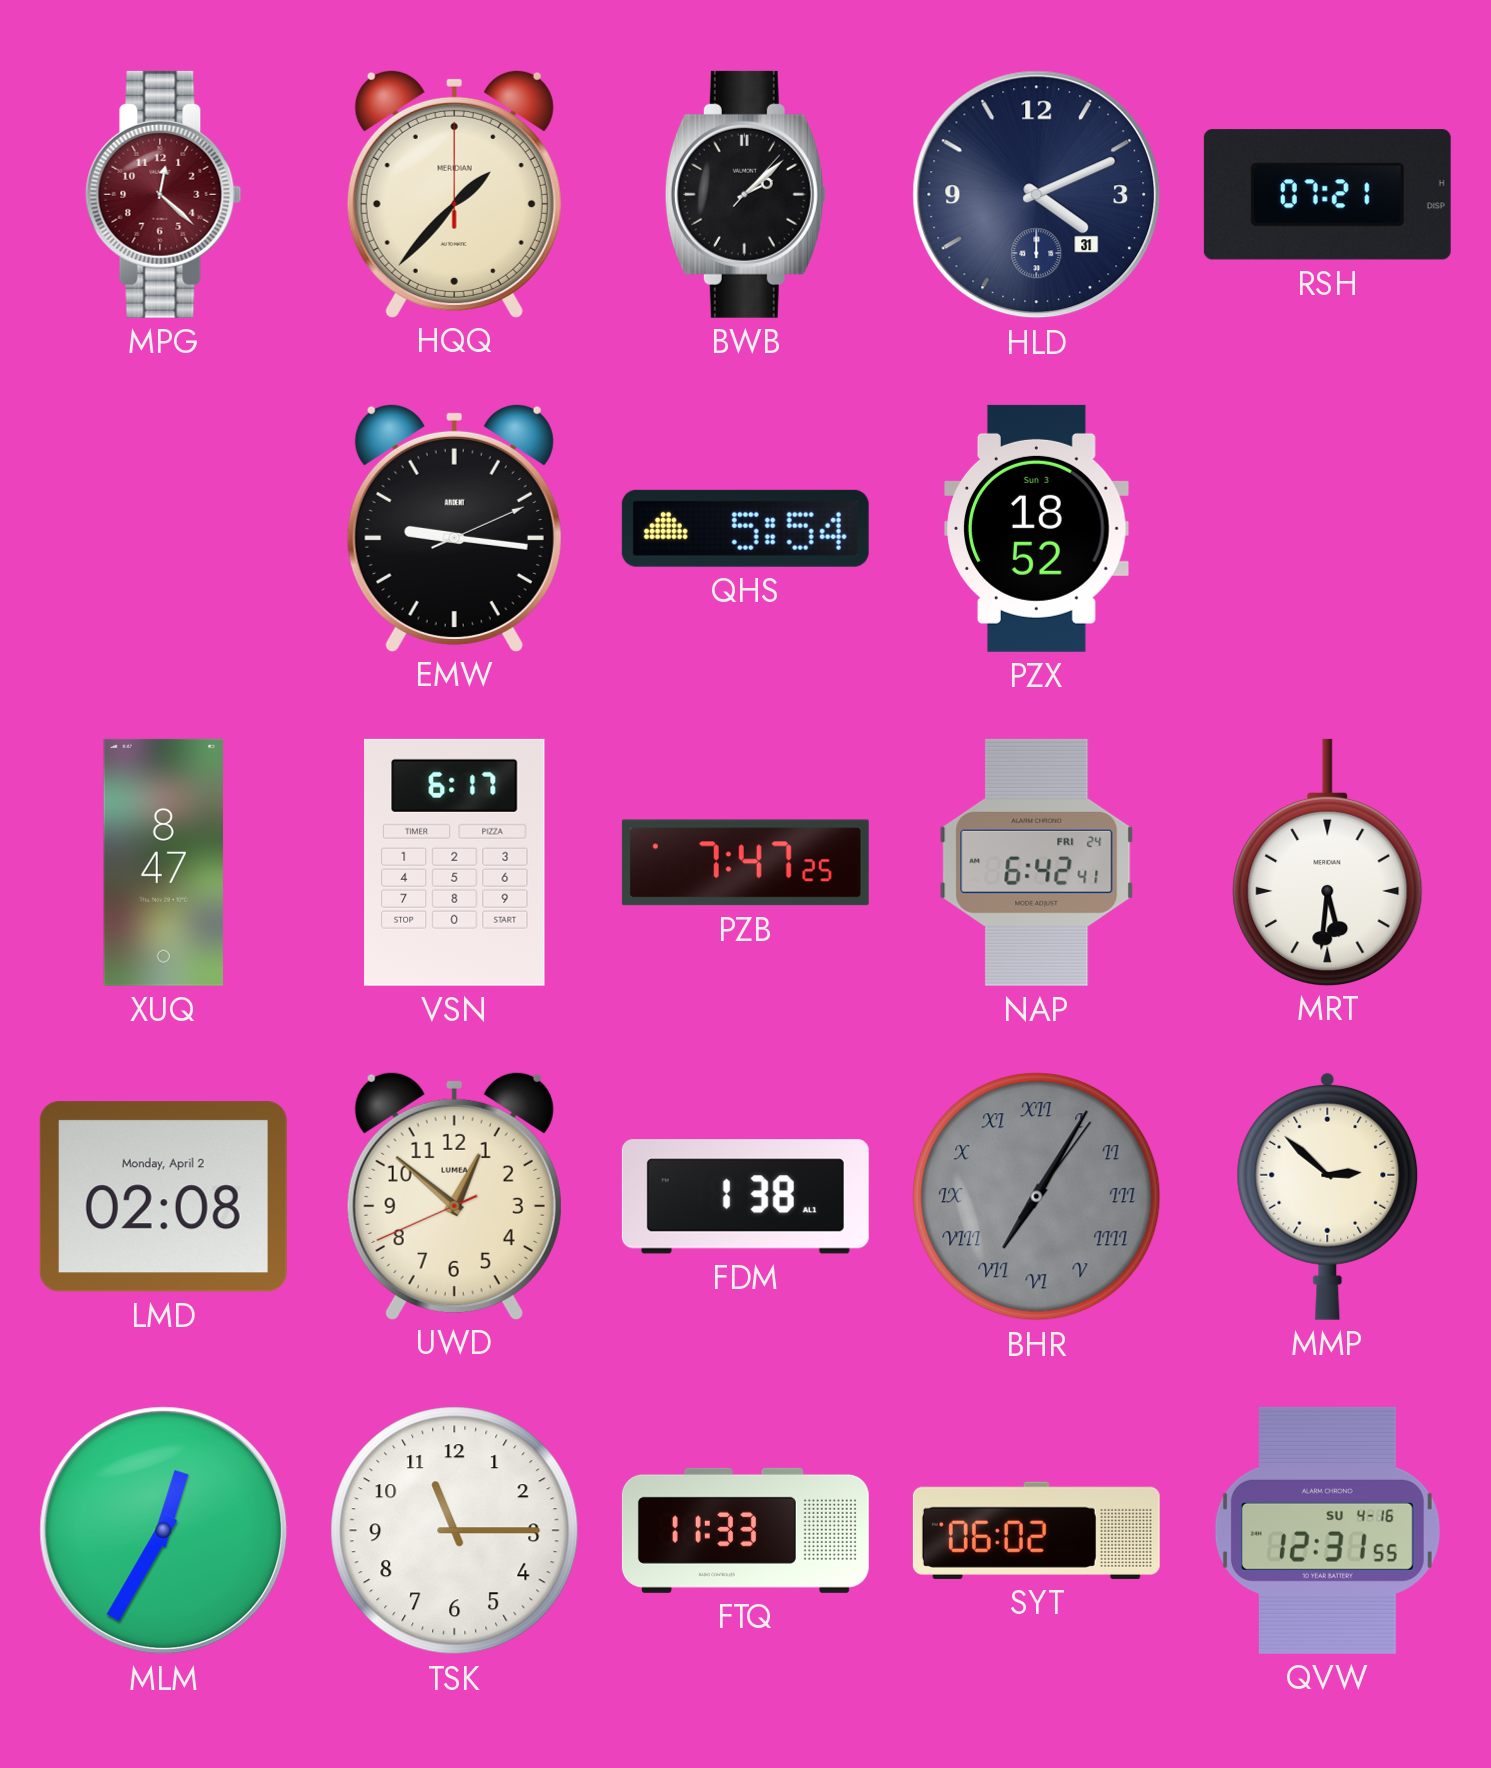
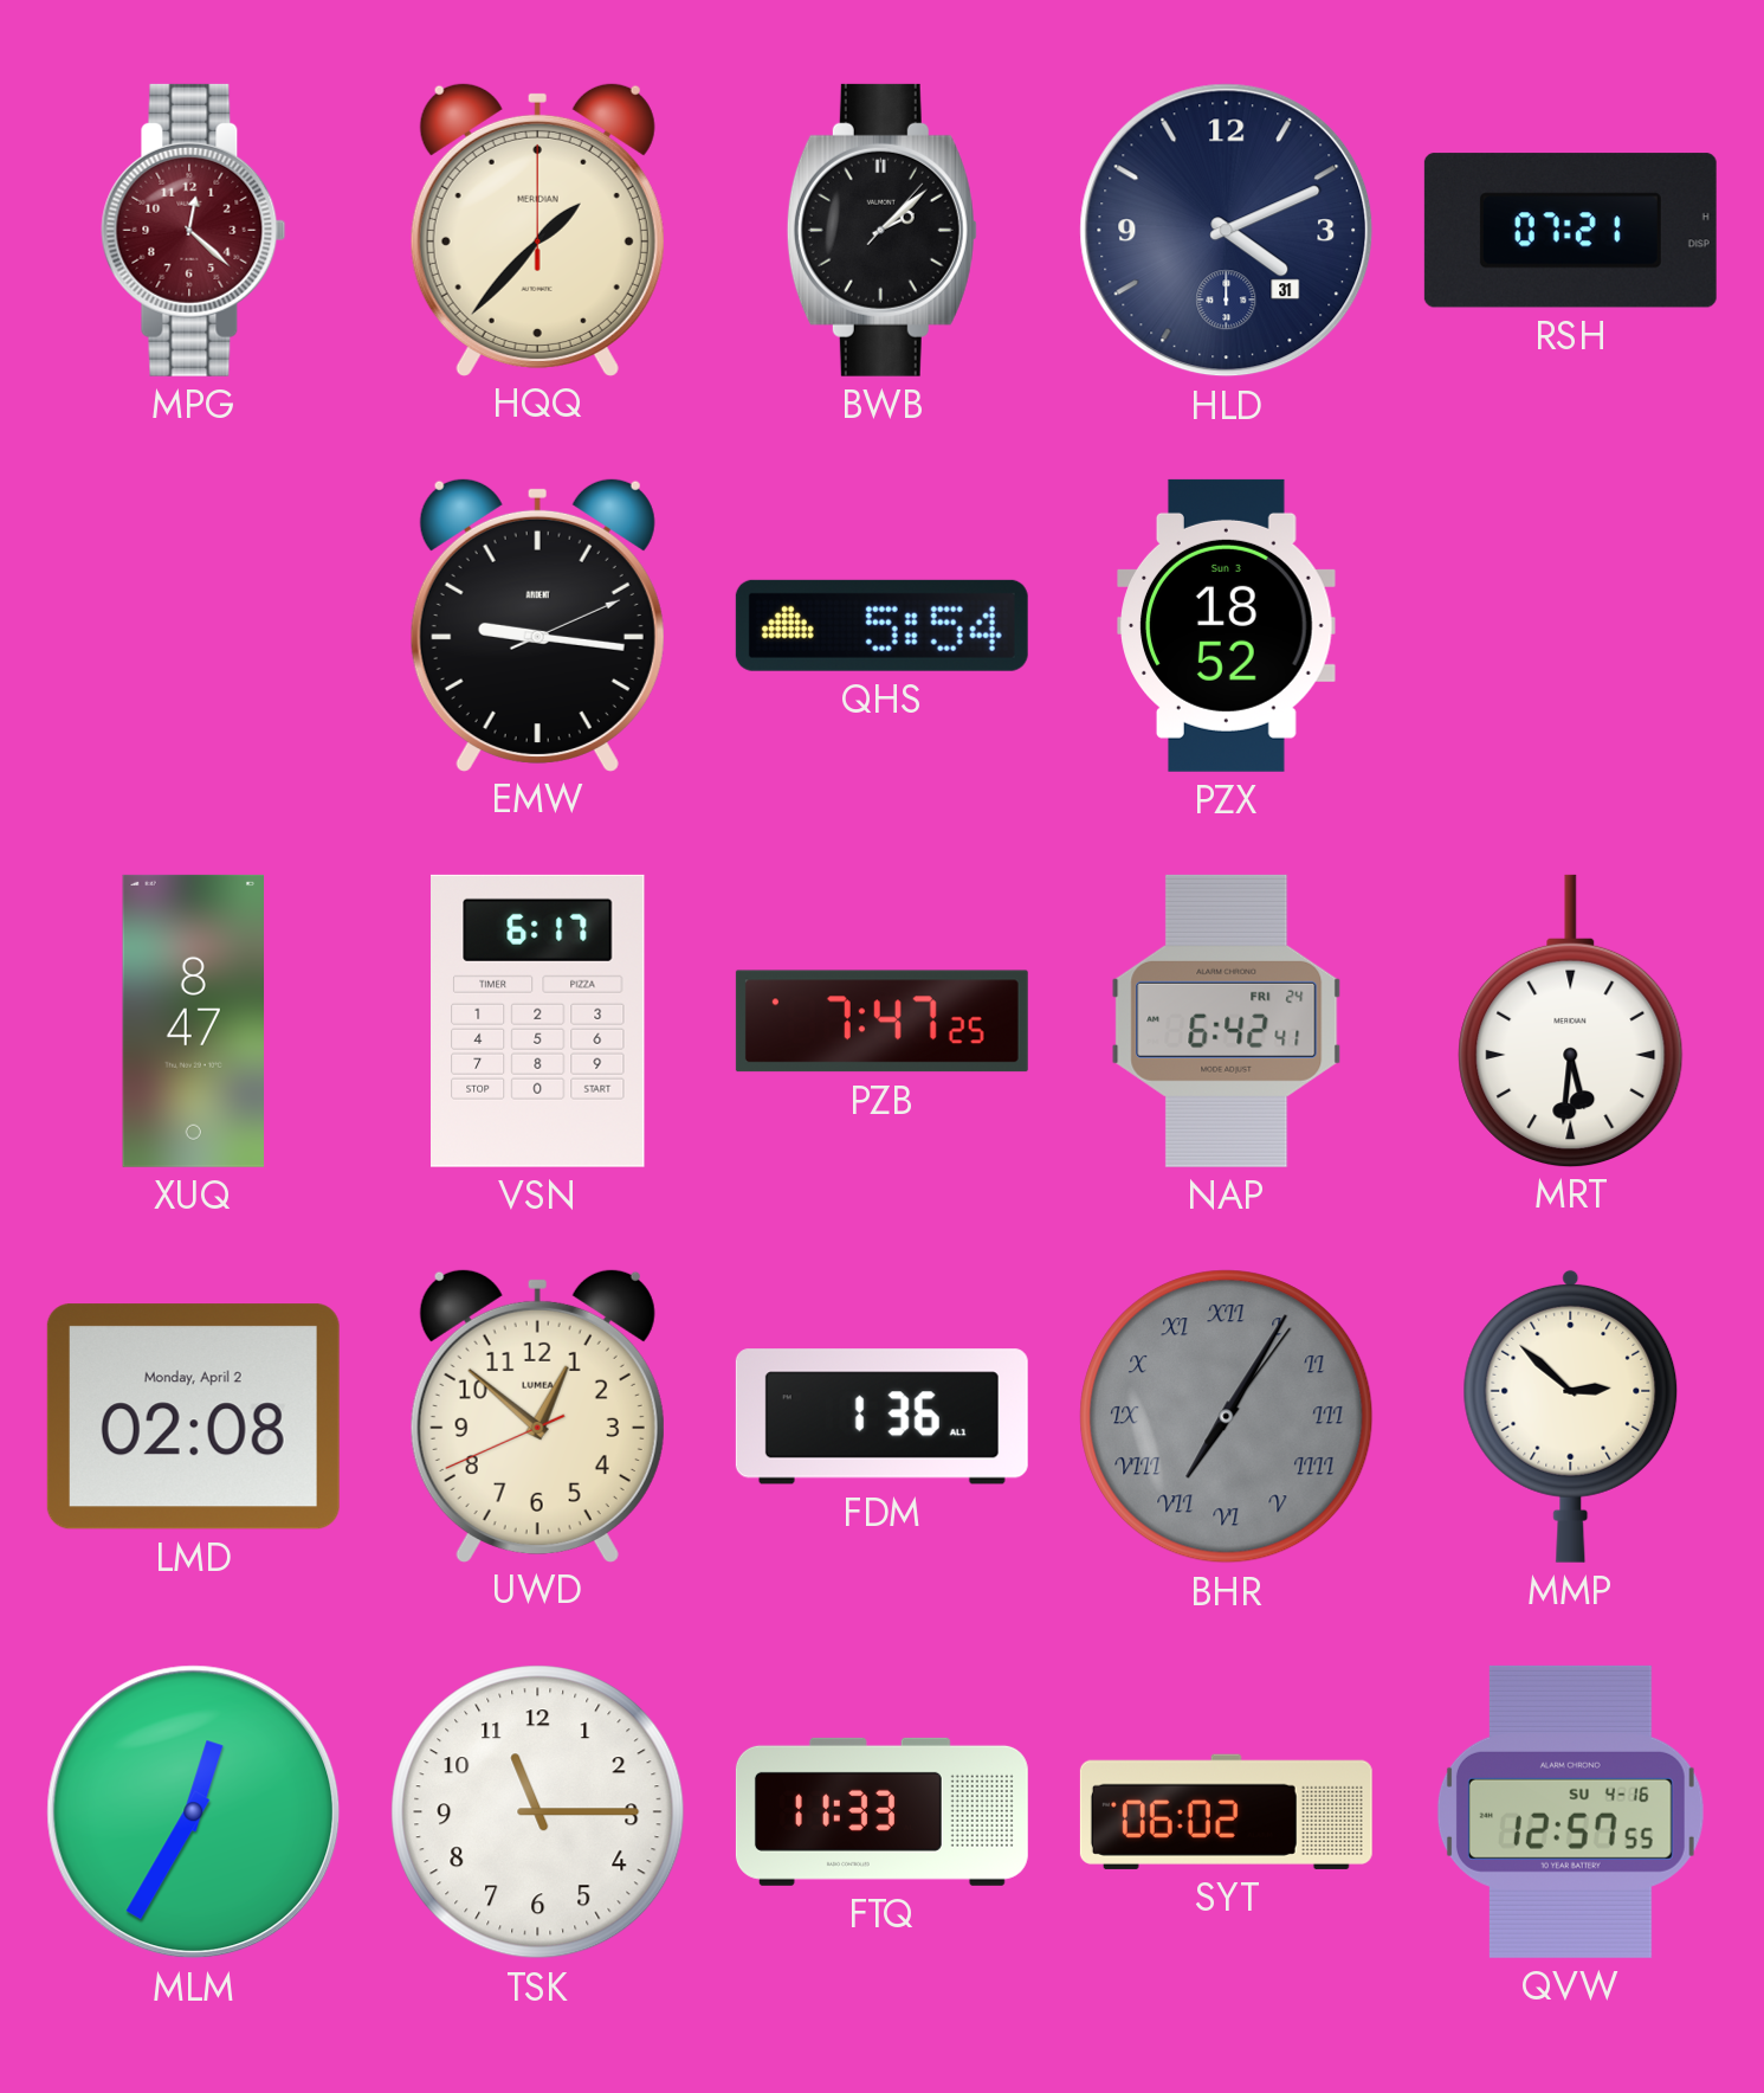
FDM: 1:38 -> 1:36
QVW: 12:31 -> 12:57
